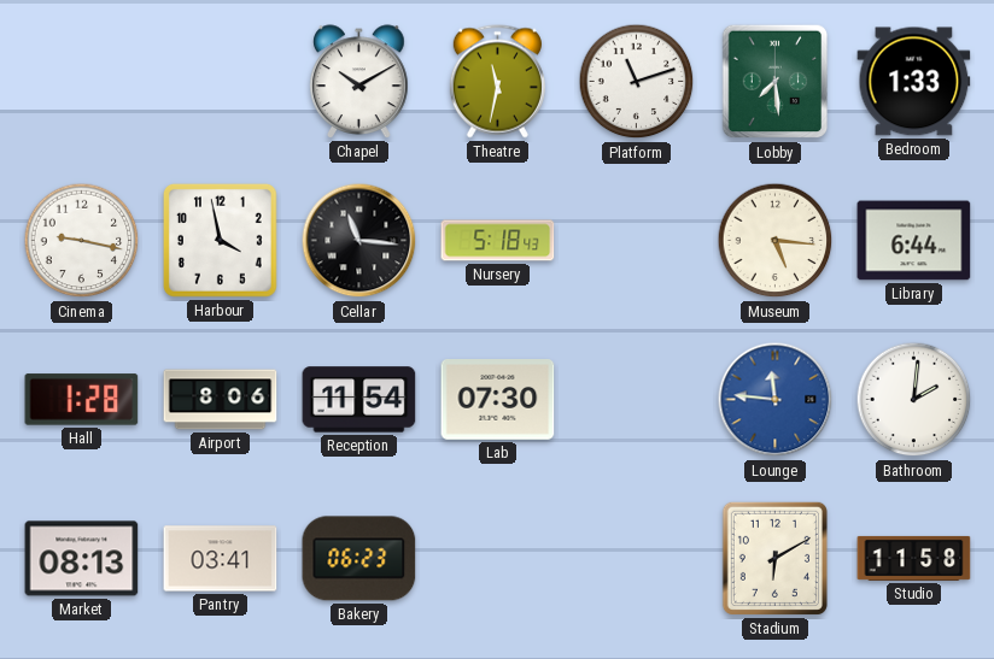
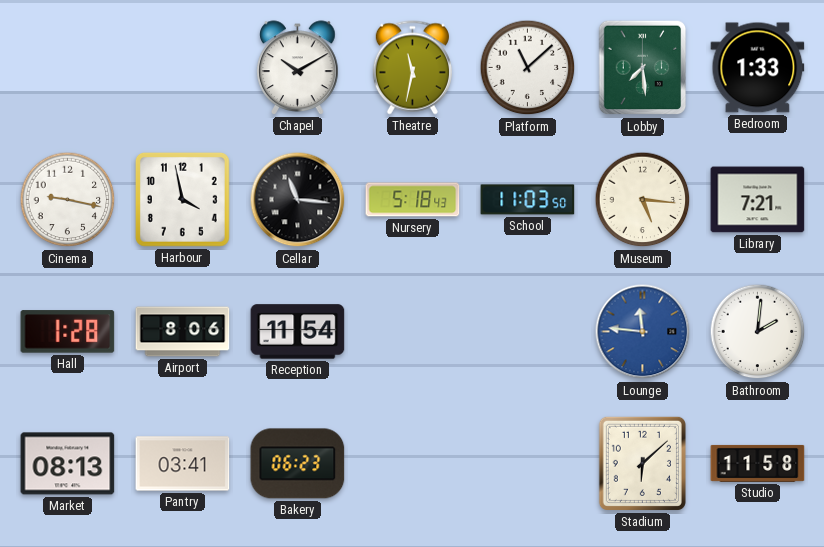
Platform: 11:12 -> 11:08
School: none -> 11:03
Library: 6:44 -> 7:21
Lab: 07:30 -> none
Stadium: 6:10 -> 6:08
